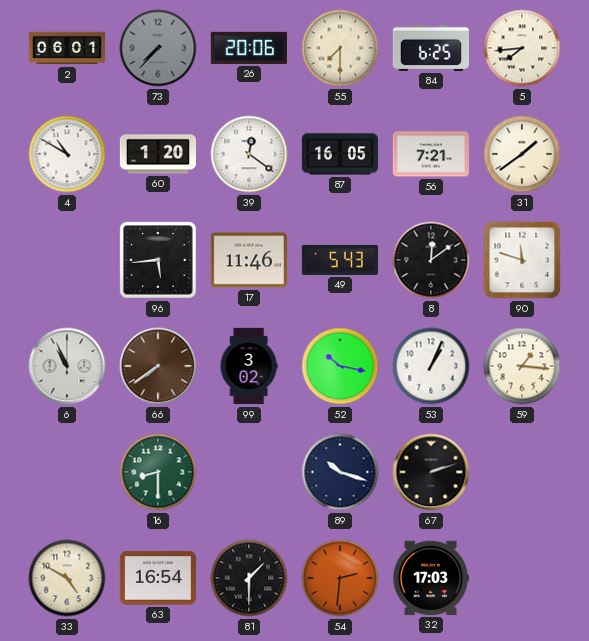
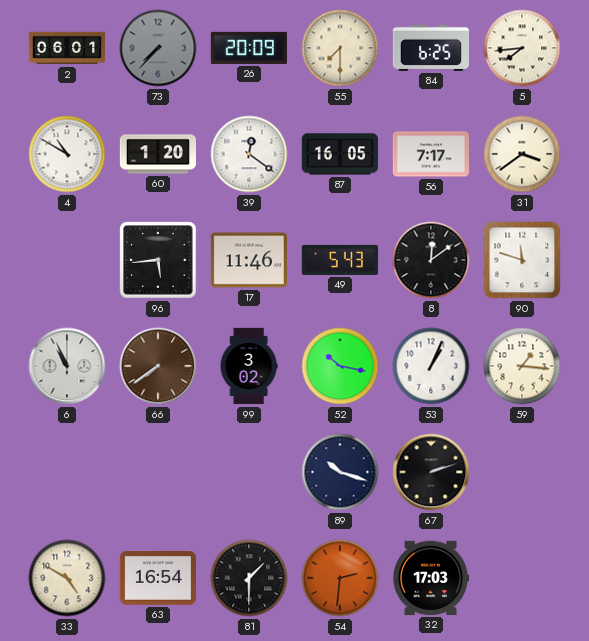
26: 20:06 -> 20:09
56: 7:21 -> 7:17
31: 1:39 -> 3:39
16: 8:30 -> none
